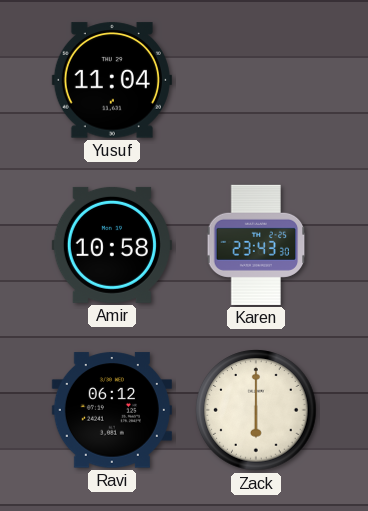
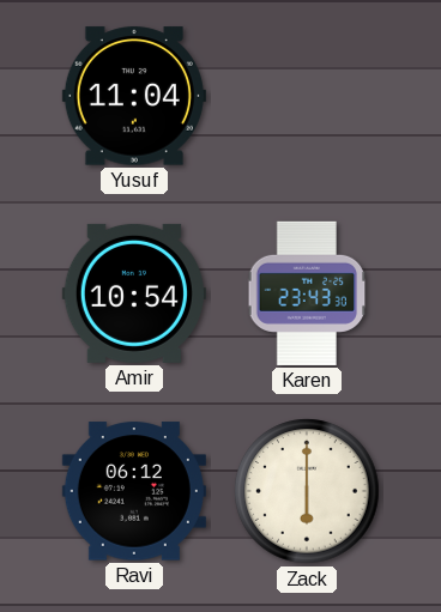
Amir: 10:58 -> 10:54
